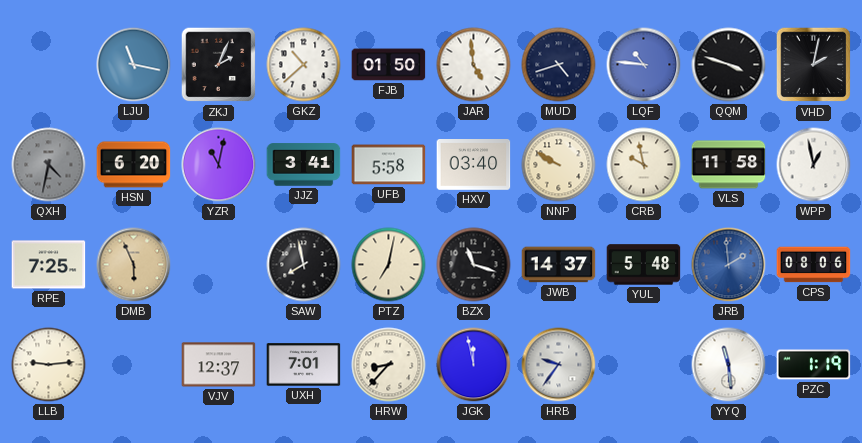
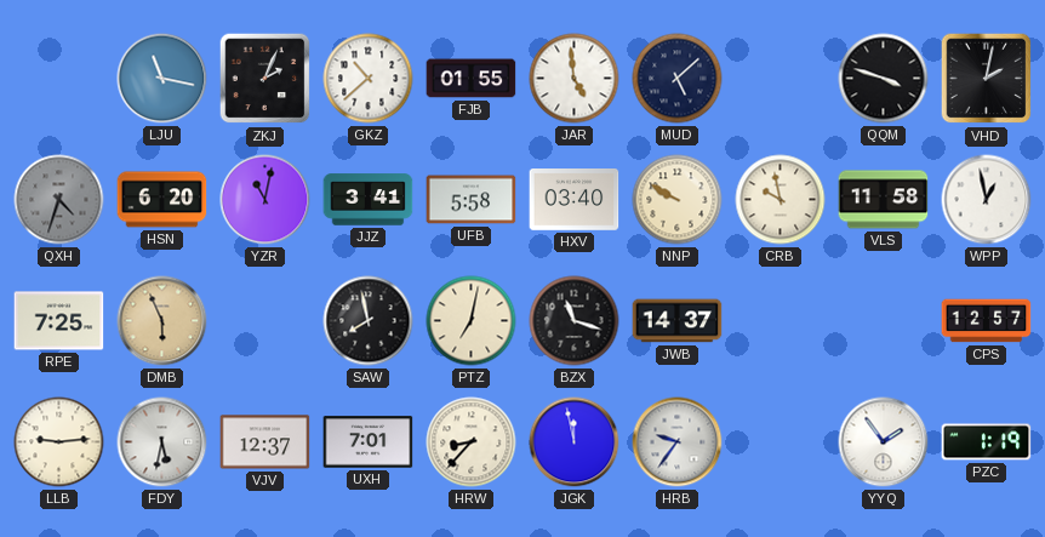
FJB: 01:50 -> 01:55
MUD: 4:42 -> 5:08
LQF: 10:46 -> none
QXH: 4:32 -> 4:33
YUL: 5:48 -> none
JRB: 1:59 -> none
CPS: 08:06 -> 12:57
FDY: none -> 5:32
YYQ: 11:29 -> 1:54
